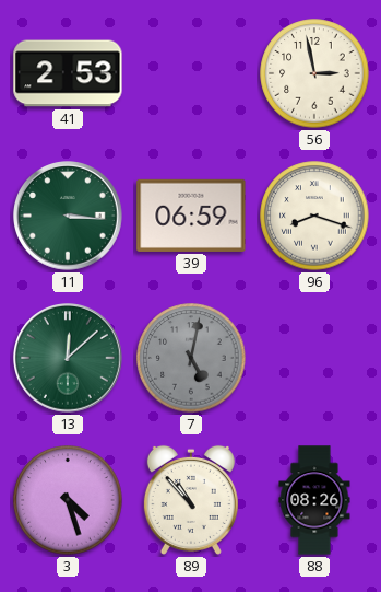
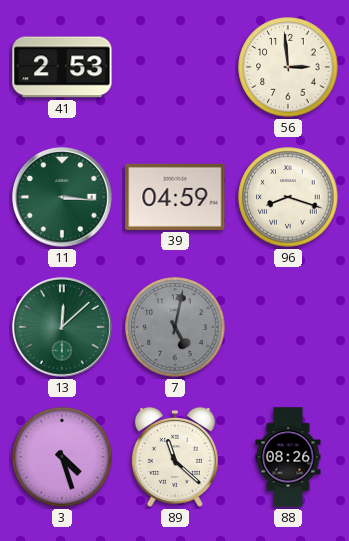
56: 2:58 -> 2:59
39: 06:59 -> 04:59
89: 10:53 -> 11:22
